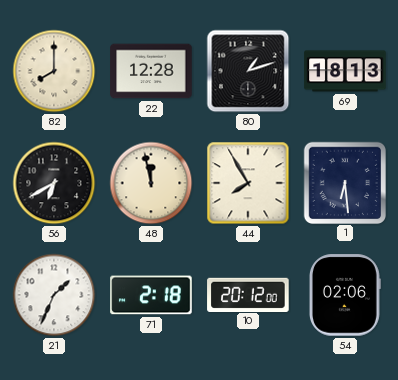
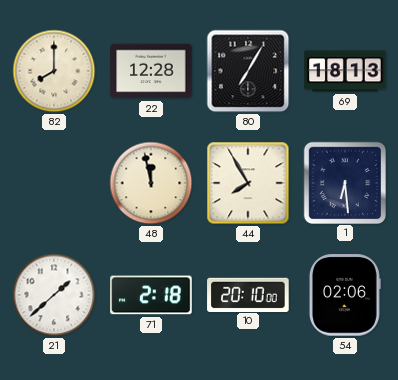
80: 1:12 -> 7:05
56: 6:40 -> none
21: 1:34 -> 1:38
10: 20:12 -> 20:10
